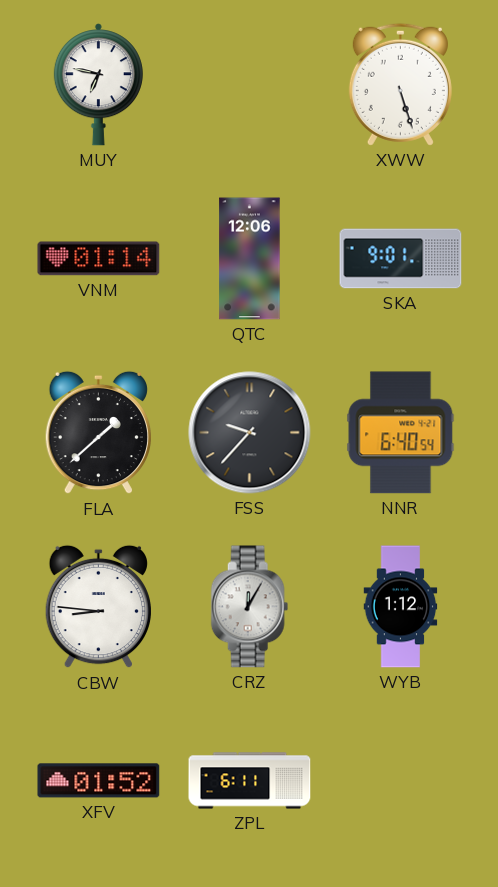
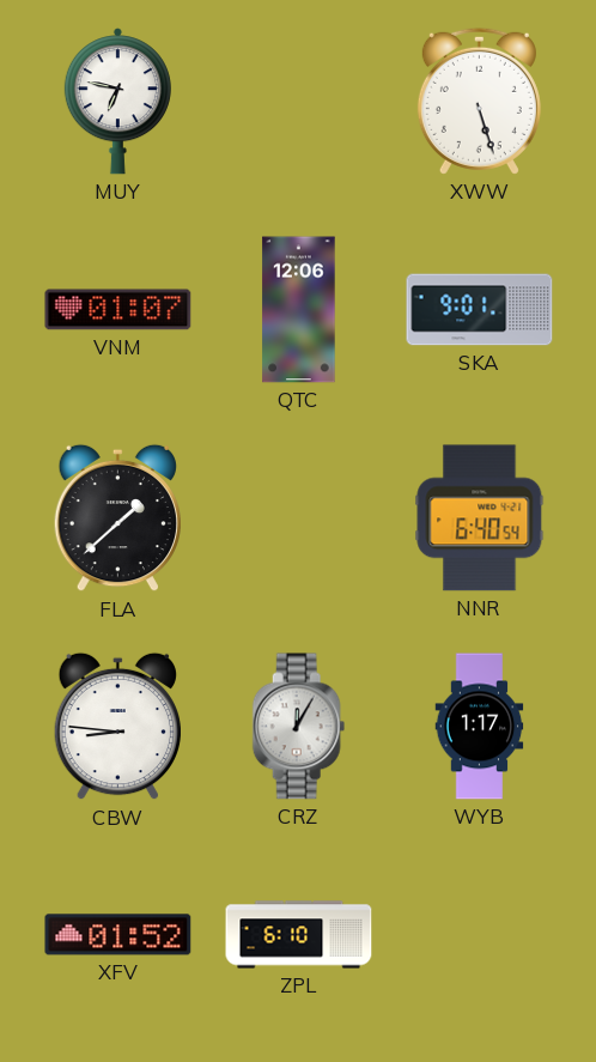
VNM: 01:14 -> 01:07
FSS: 9:37 -> none
WYB: 1:12 -> 1:17
ZPL: 6:11 -> 6:10
